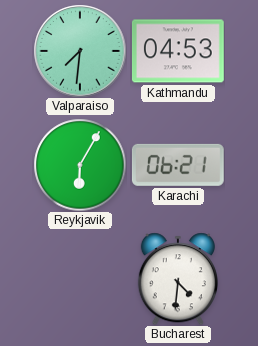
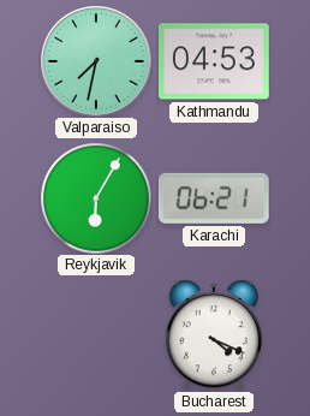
Valparaiso: 7:31 -> 7:32
Bucharest: 4:31 -> 4:19
